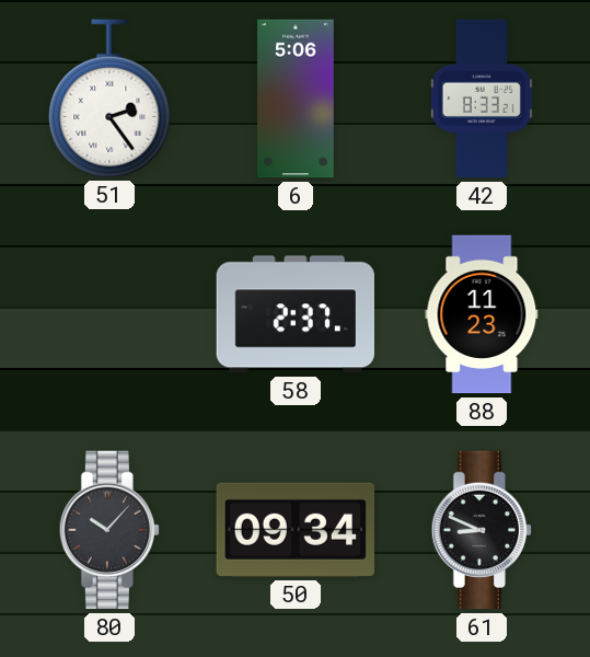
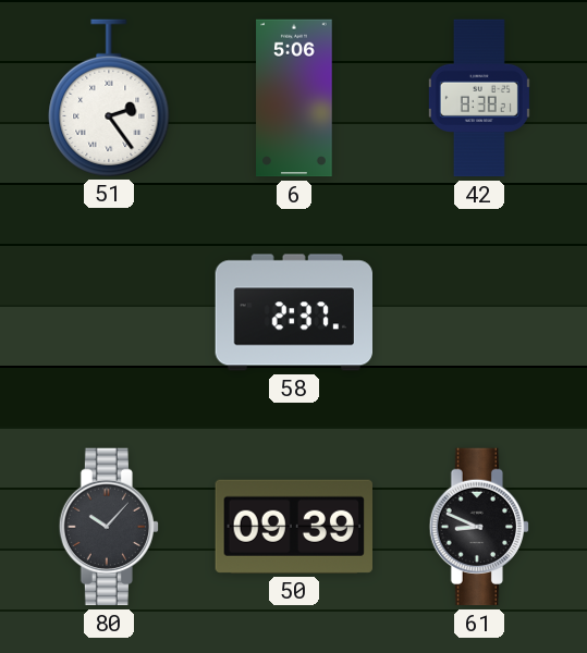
42: 8:33 -> 8:38
88: 11:23 -> none
50: 09:34 -> 09:39
